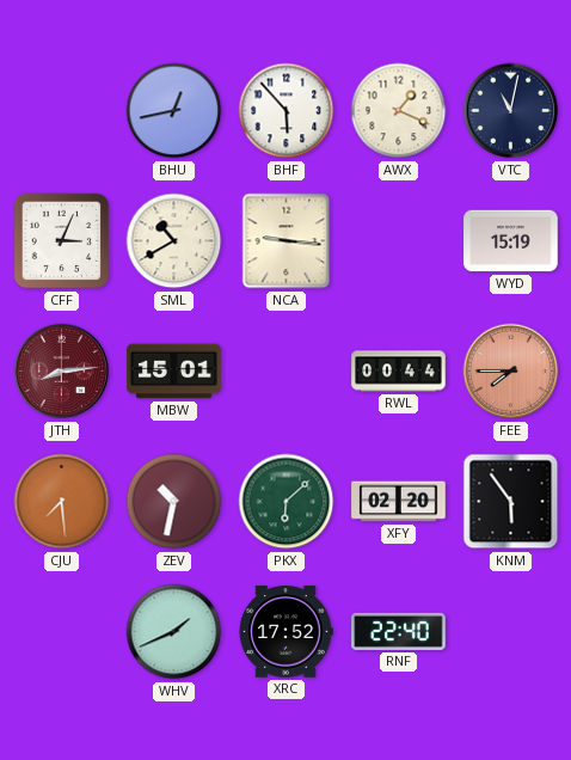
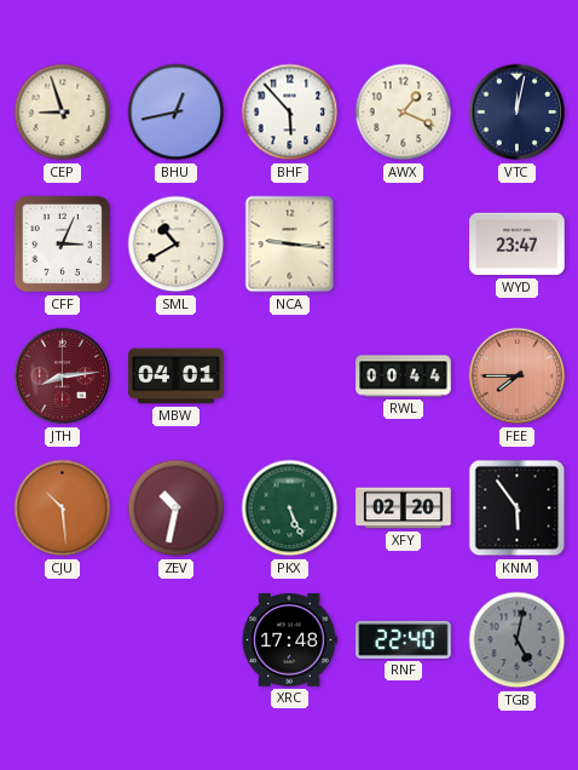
CEP: none -> 8:57
VTC: 11:02 -> 12:02
WYD: 15:19 -> 23:47
MBW: 15:01 -> 04:01
CJU: 7:29 -> 10:29
PKX: 6:08 -> 5:26
WHV: 1:41 -> none
XRC: 17:52 -> 17:48
TGB: none -> 5:02
